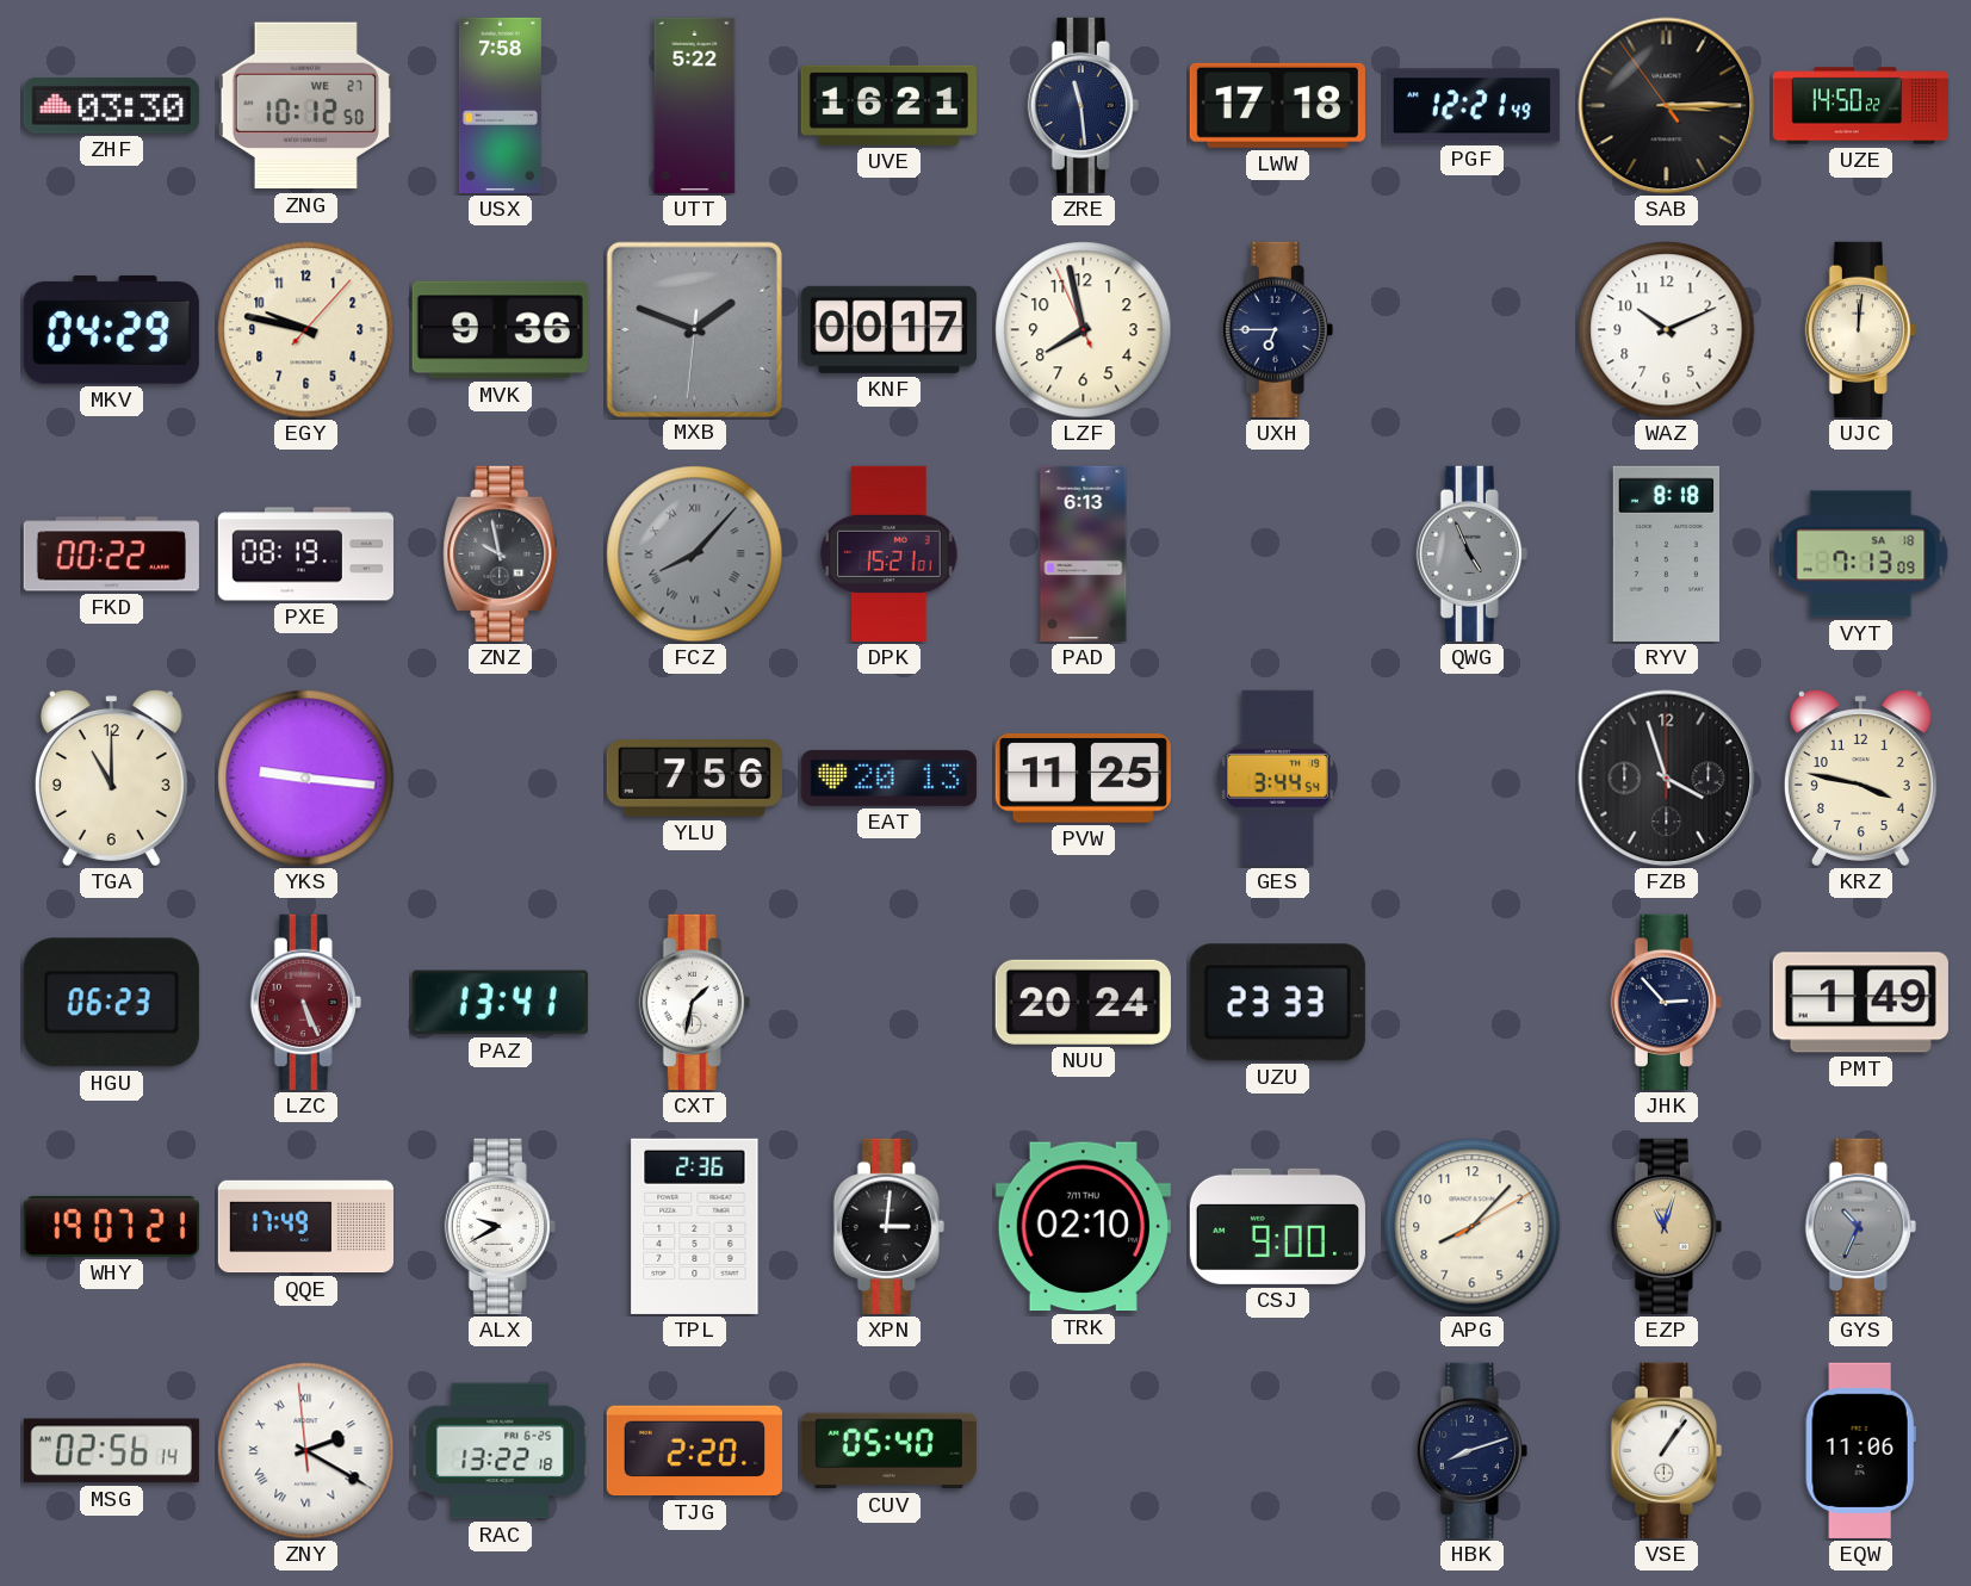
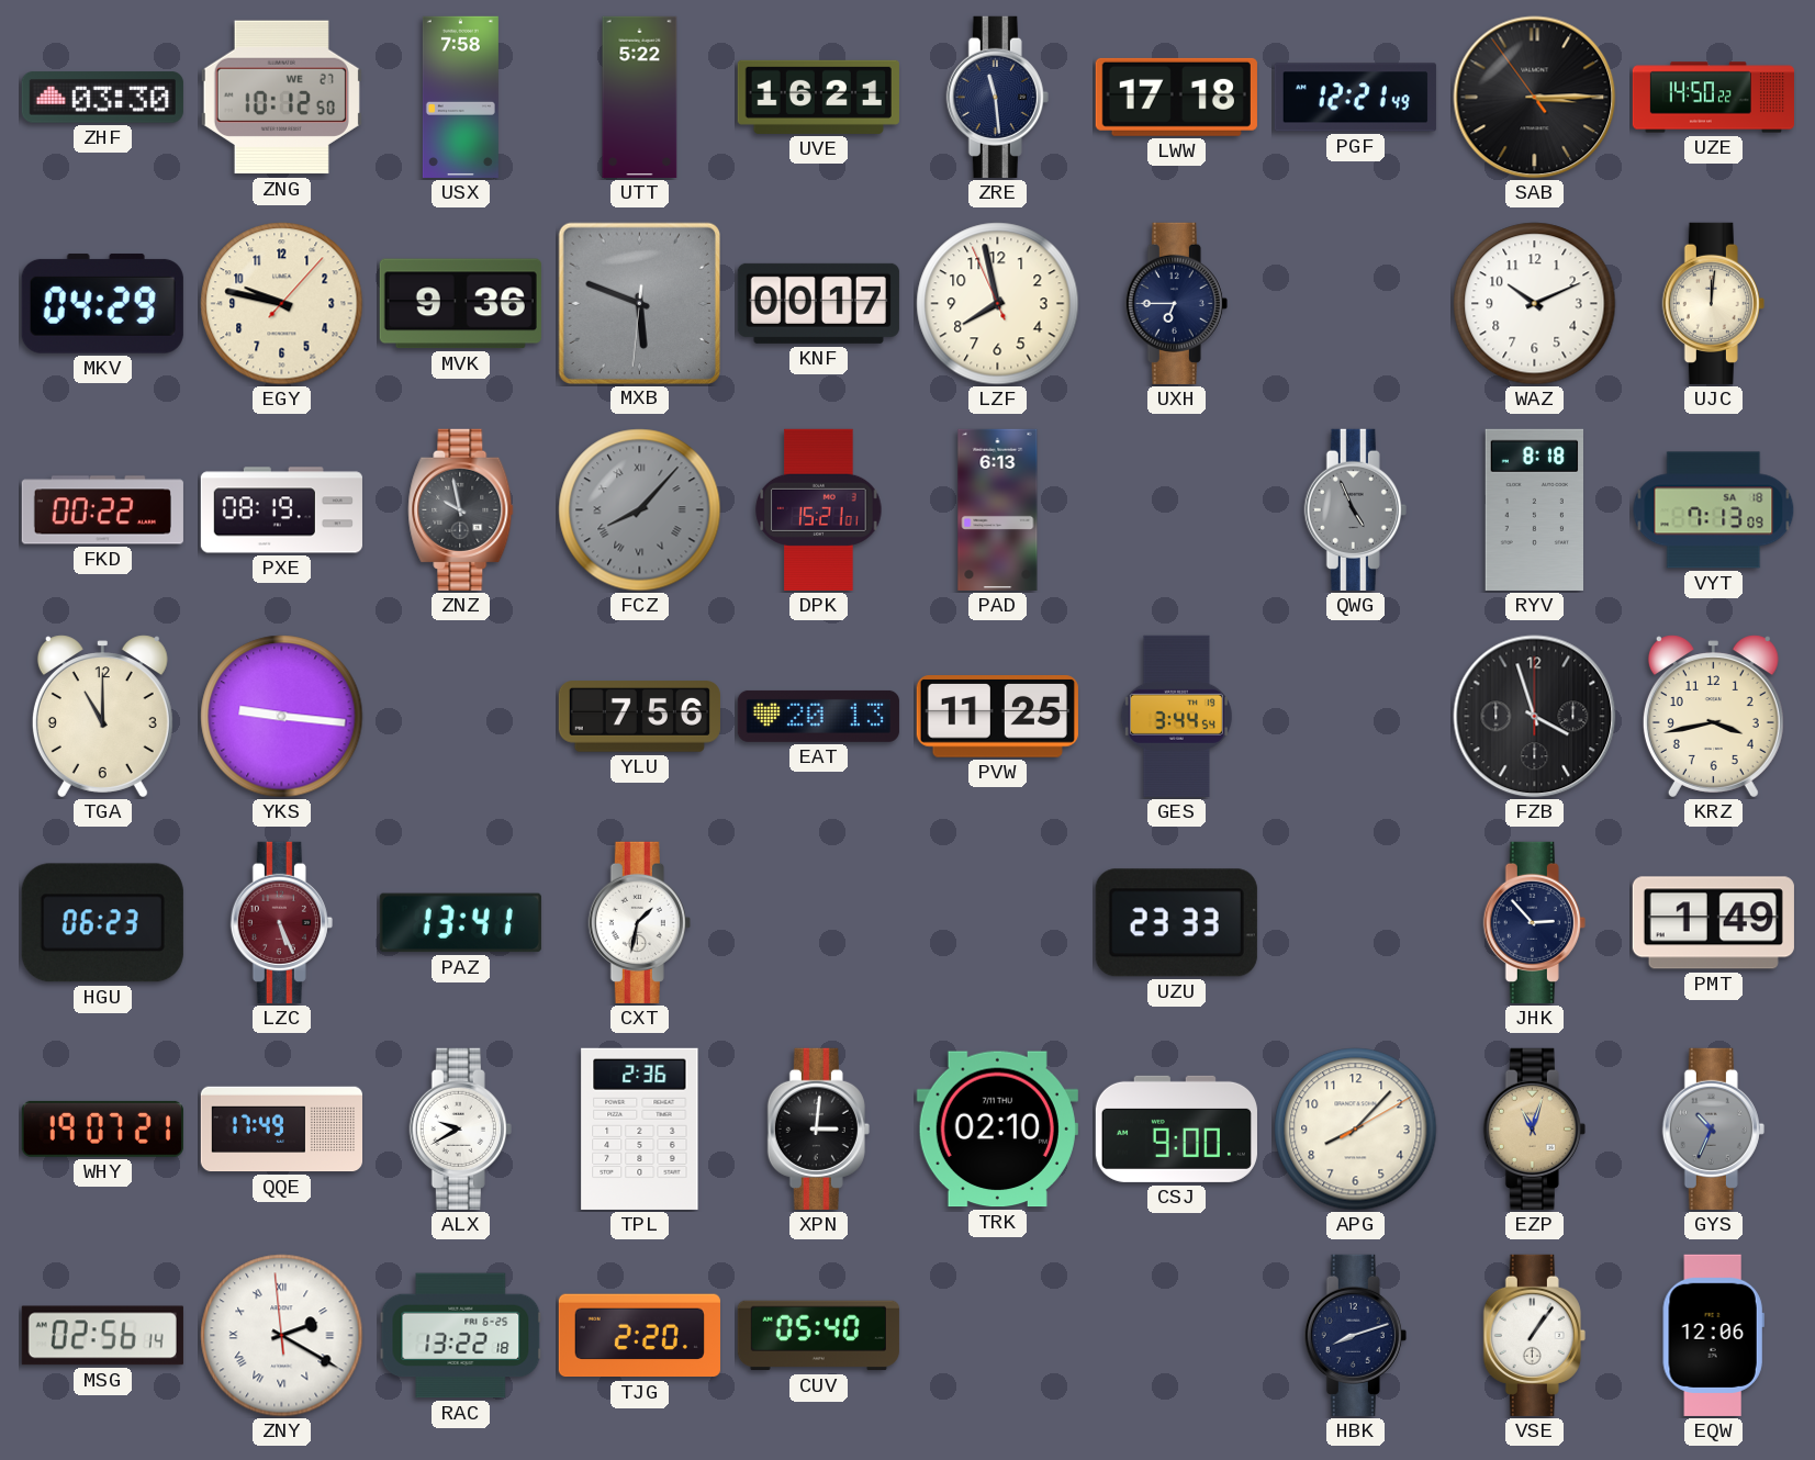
MXB: 1:48 -> 5:48
KRZ: 3:47 -> 3:43
NUU: 20:24 -> none
EQW: 11:06 -> 12:06
